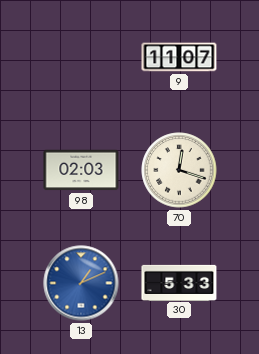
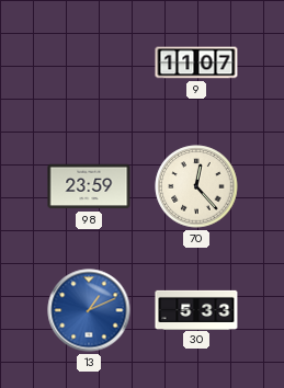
98: 02:03 -> 23:59
70: 12:18 -> 12:23
